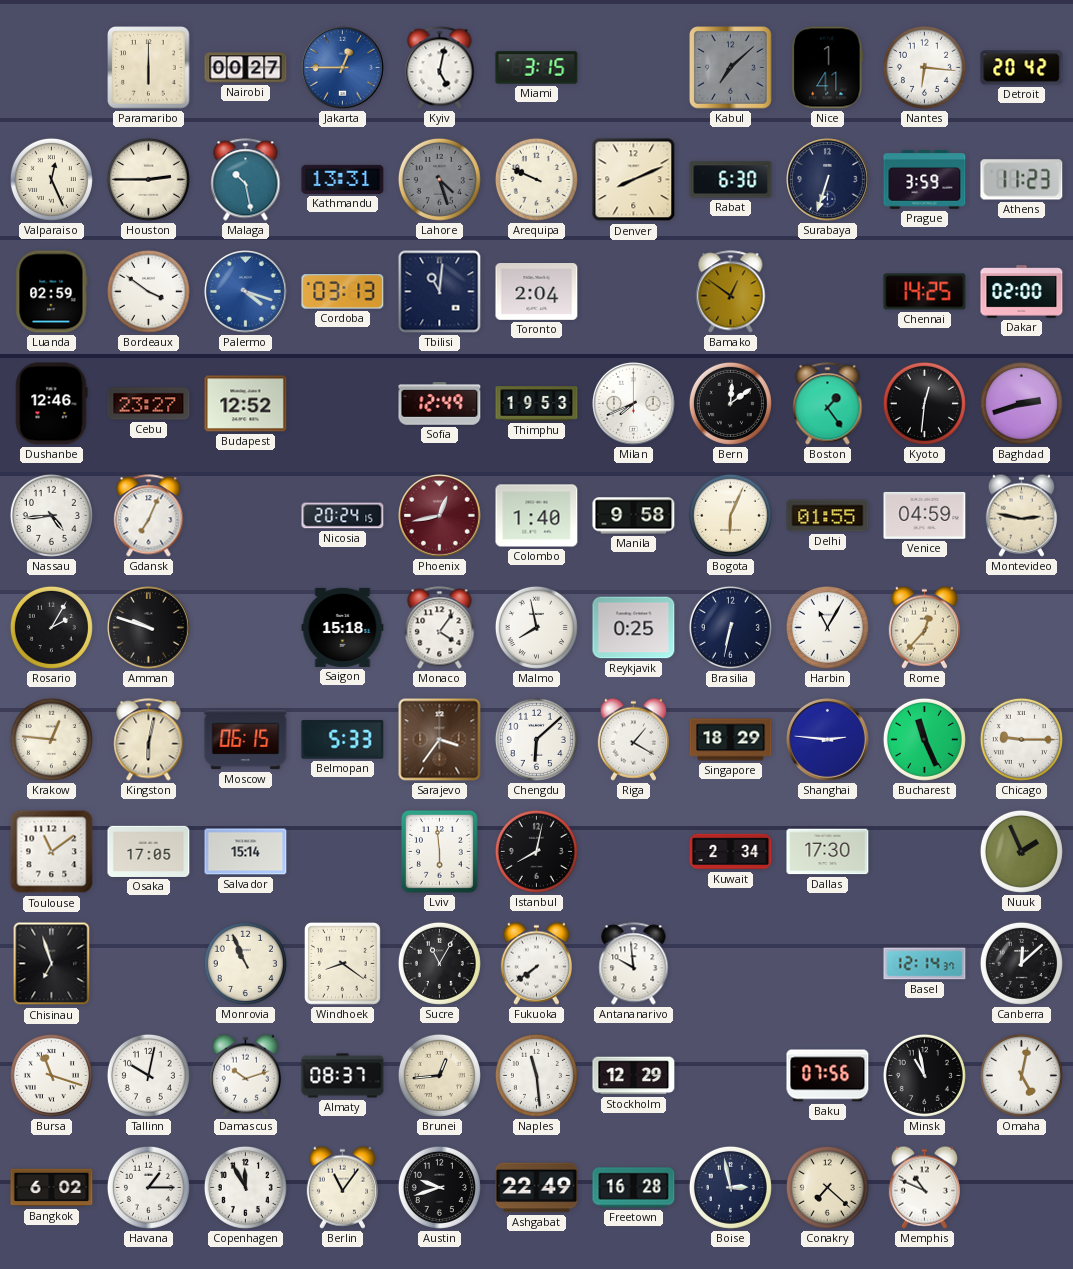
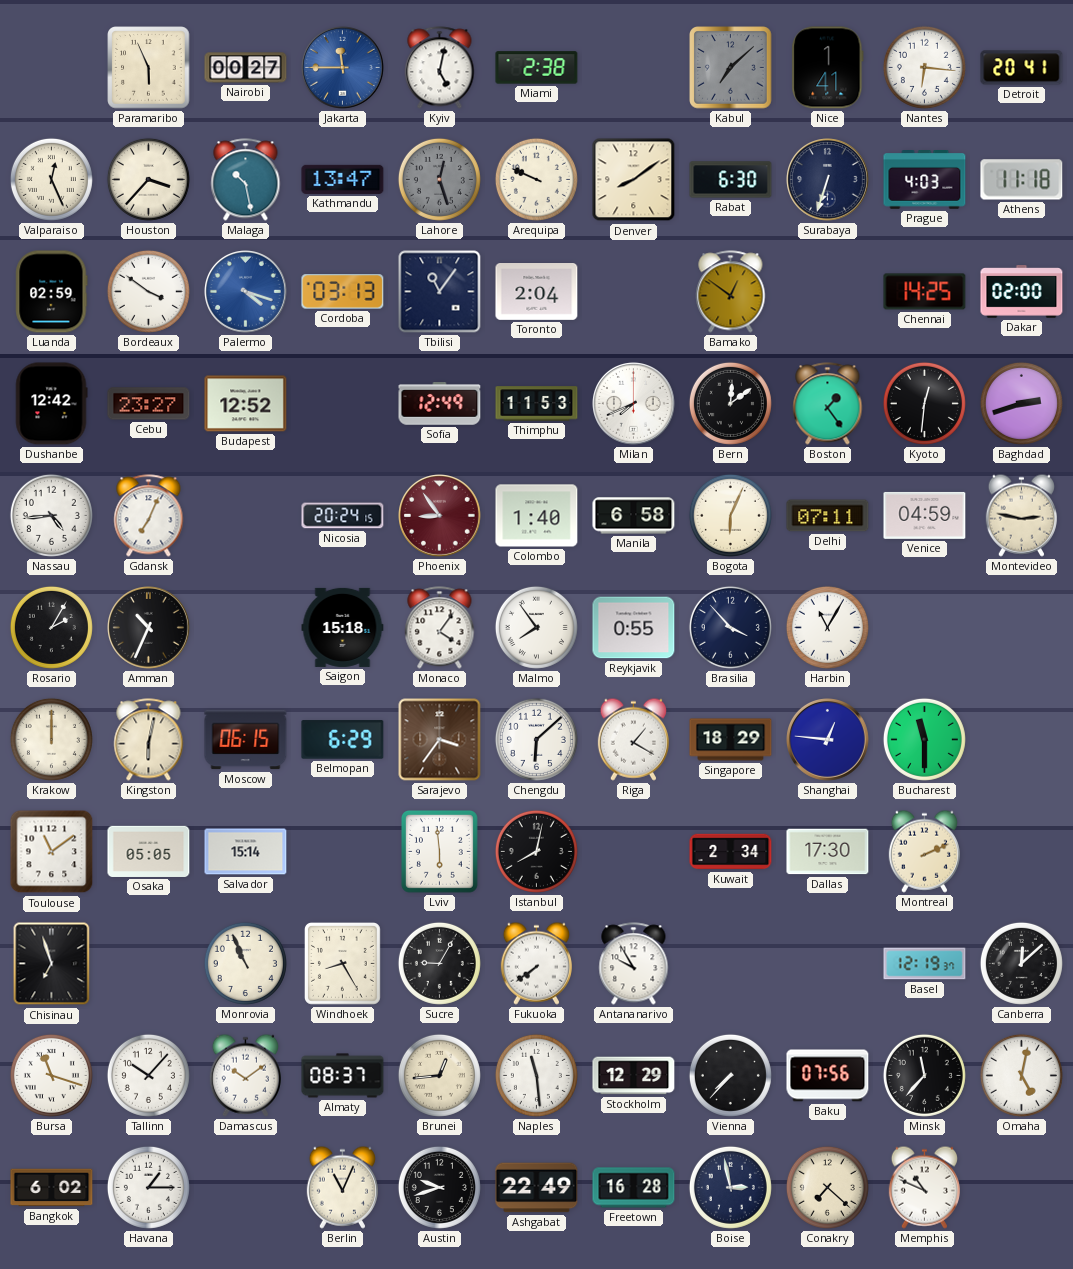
Paramaribo: 6:00 -> 5:56
Jakarta: 12:45 -> 11:45
Miami: 3:15 -> 2:38
Detroit: 20:42 -> 20:41
Houston: 2:45 -> 3:37
Kathmandu: 13:31 -> 13:47
Lahore: 4:27 -> 12:27
Denver: 8:11 -> 8:09
Prague: 3:59 -> 4:03
Athens: 11:23 -> 11:18
Tbilisi: 11:01 -> 11:06
Dushanbe: 12:46 -> 12:42
Thimphu: 19:53 -> 11:53
Phoenix: 12:43 -> 8:54
Manila: 9:58 -> 6:58
Delhi: 01:55 -> 07:11
Amman: 9:48 -> 10:34
Malmo: 7:58 -> 7:54
Reykjavik: 0:25 -> 0:55
Brasilia: 6:32 -> 3:53
Rome: 12:37 -> none
Krakow: 12:46 -> 12:00
Belmopan: 5:33 -> 6:29
Shanghai: 2:46 -> 12:46
Bucharest: 11:26 -> 11:30
Chicago: 9:15 -> none
Osaka: 17:05 -> 05:05
Montreal: none -> 2:11
Nuuk: 1:56 -> none
Windhoek: 8:21 -> 8:25
Sucre: 11:05 -> 9:05
Antananarivo: 9:59 -> 9:55
Basel: 12:14 -> 12:19
Tallinn: 10:02 -> 10:07
Damascus: 10:12 -> 10:09
Vienna: none -> 7:37
Minsk: 10:58 -> 11:37
Copenhagen: 11:55 -> none
Berlin: 11:06 -> 11:04
